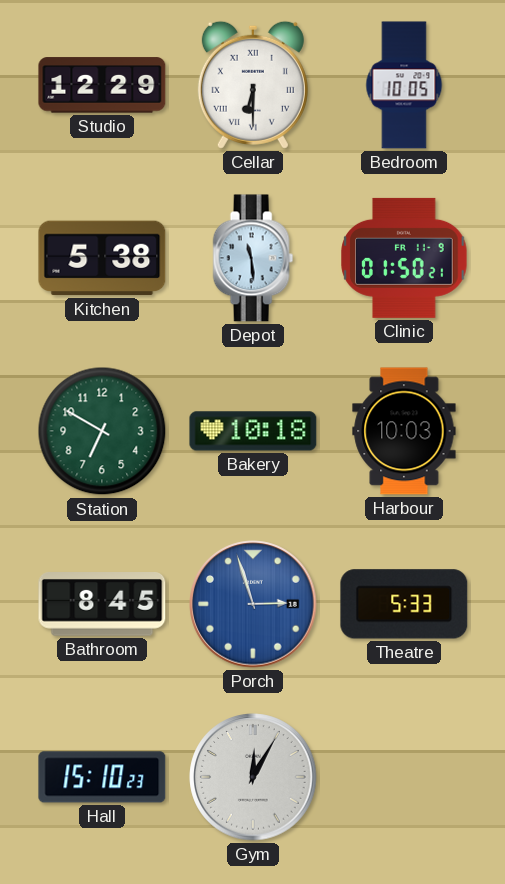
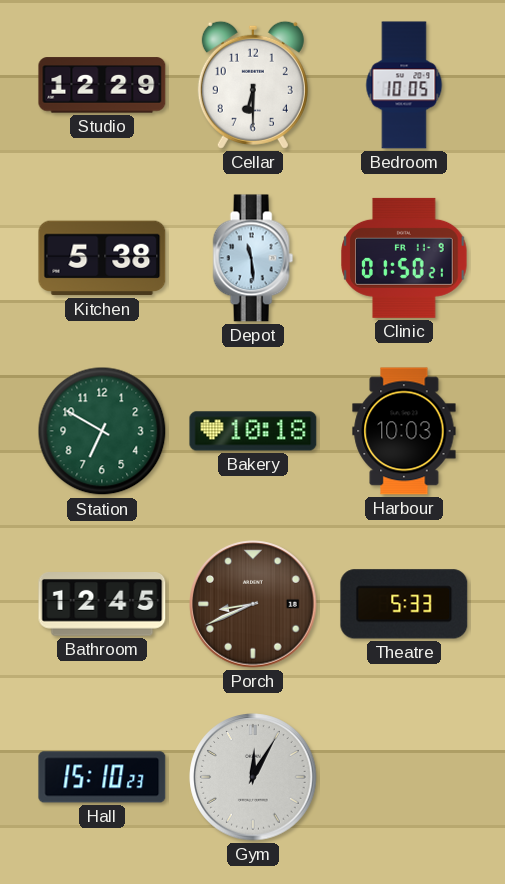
Cellar numerals: Roman -> Arabic
Bathroom: 8:45 -> 12:45
Porch: 2:57 -> 8:41
Porch dial: blue -> brown
